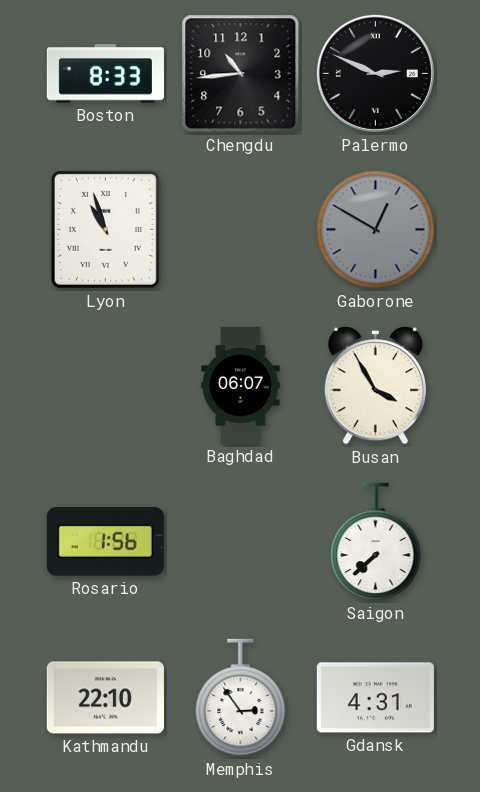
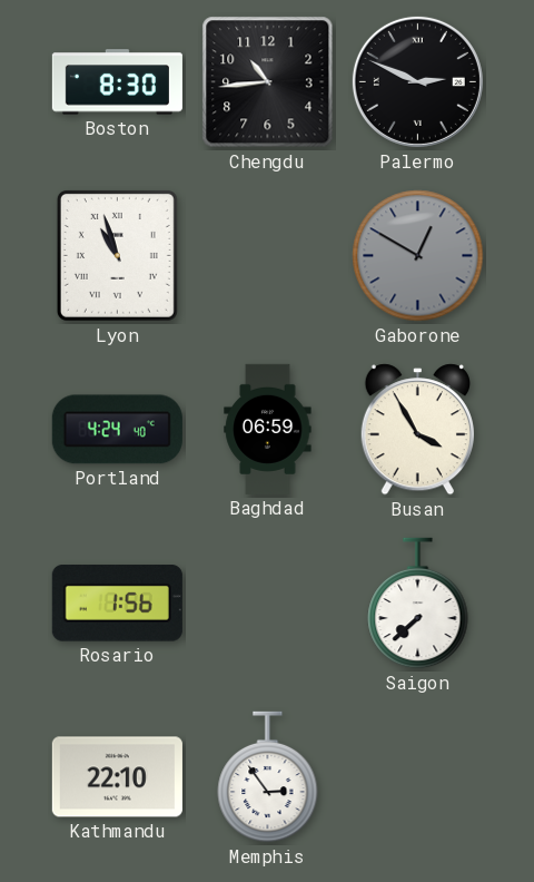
Boston: 8:33 -> 8:30
Portland: none -> 4:24
Baghdad: 06:07 -> 06:59
Gdansk: 4:31 -> none
